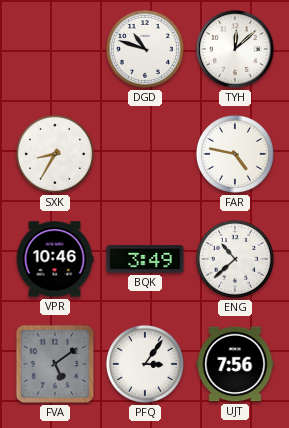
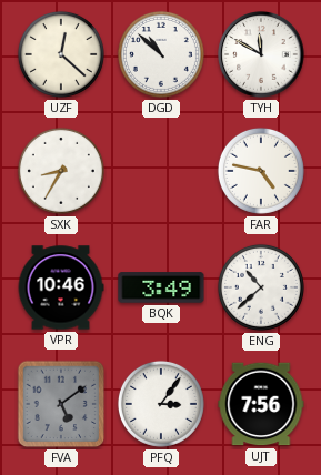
UZF: none -> 12:22
DGD: 10:48 -> 10:52
TYH: 12:08 -> 11:50
